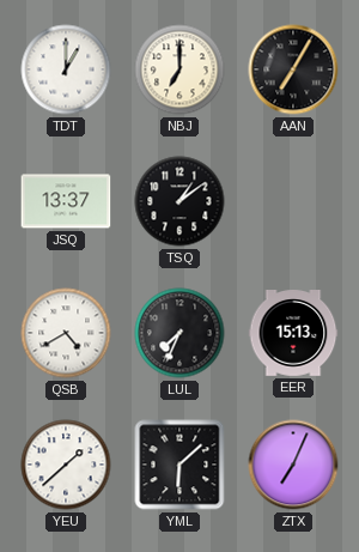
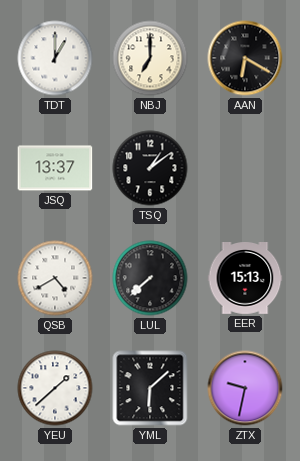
AAN: 7:05 -> 6:20
LUL: 7:34 -> 7:38
ZTX: 7:04 -> 9:32
